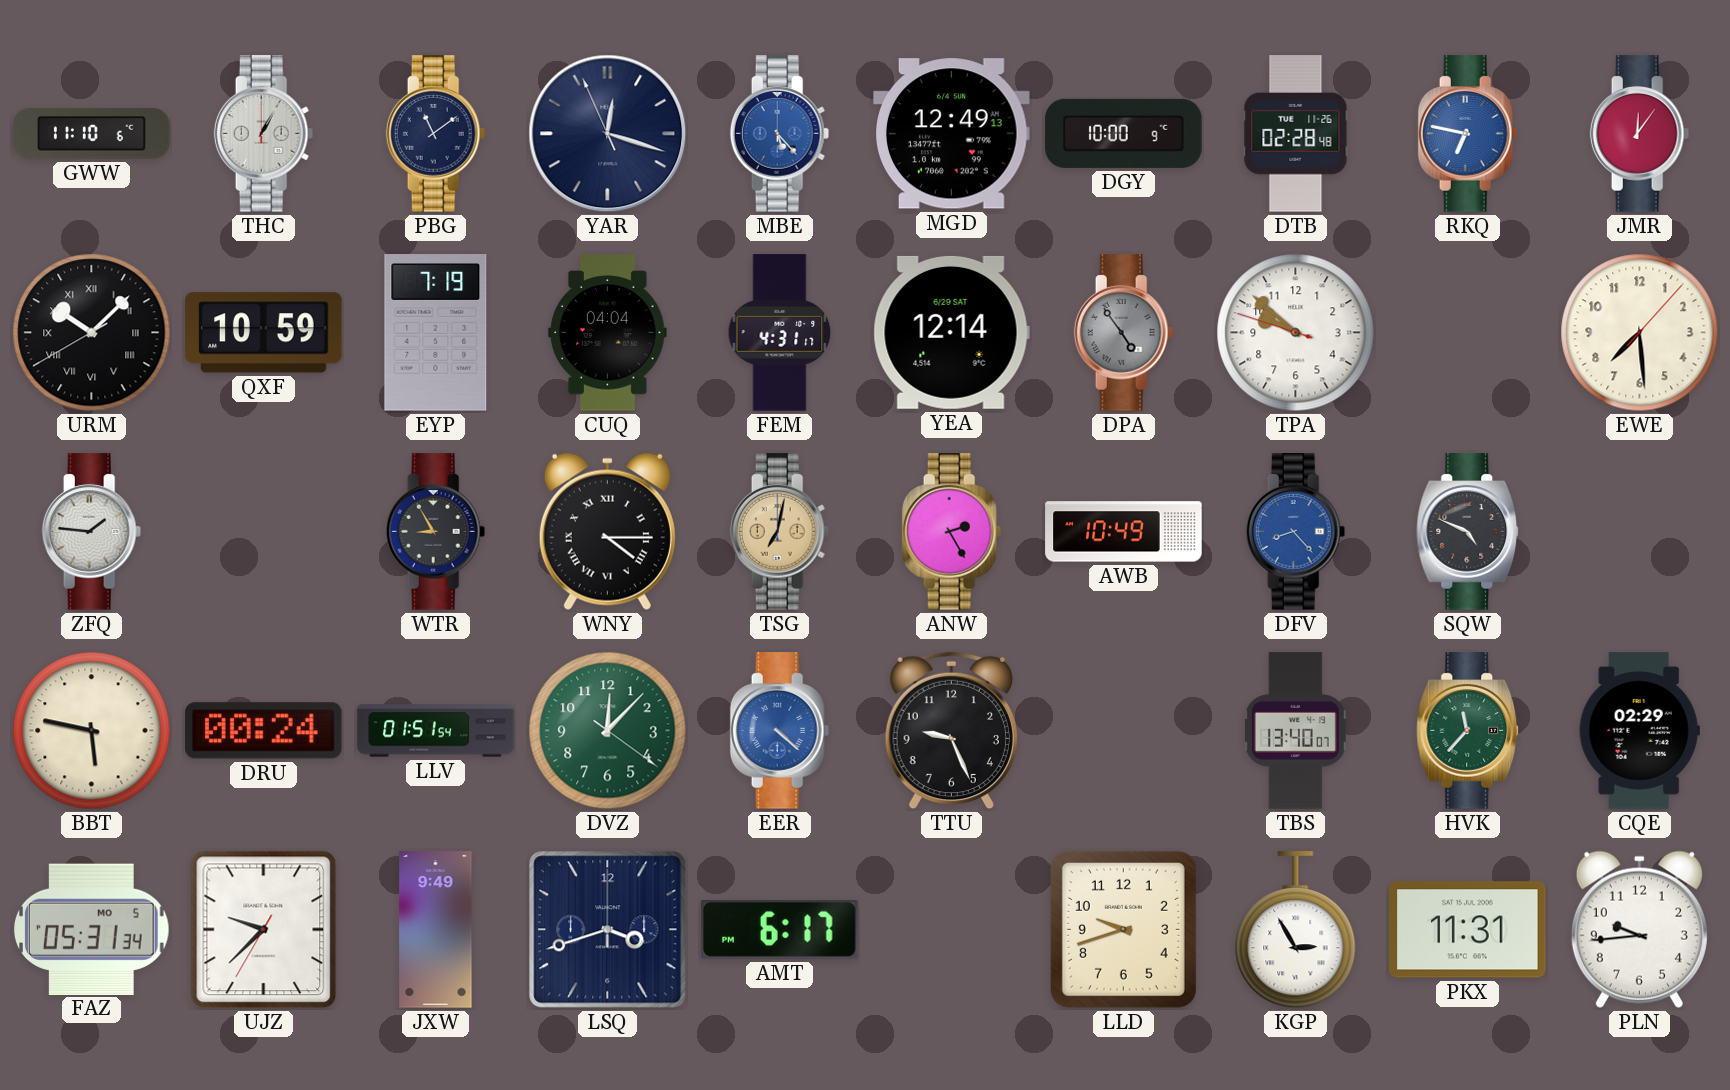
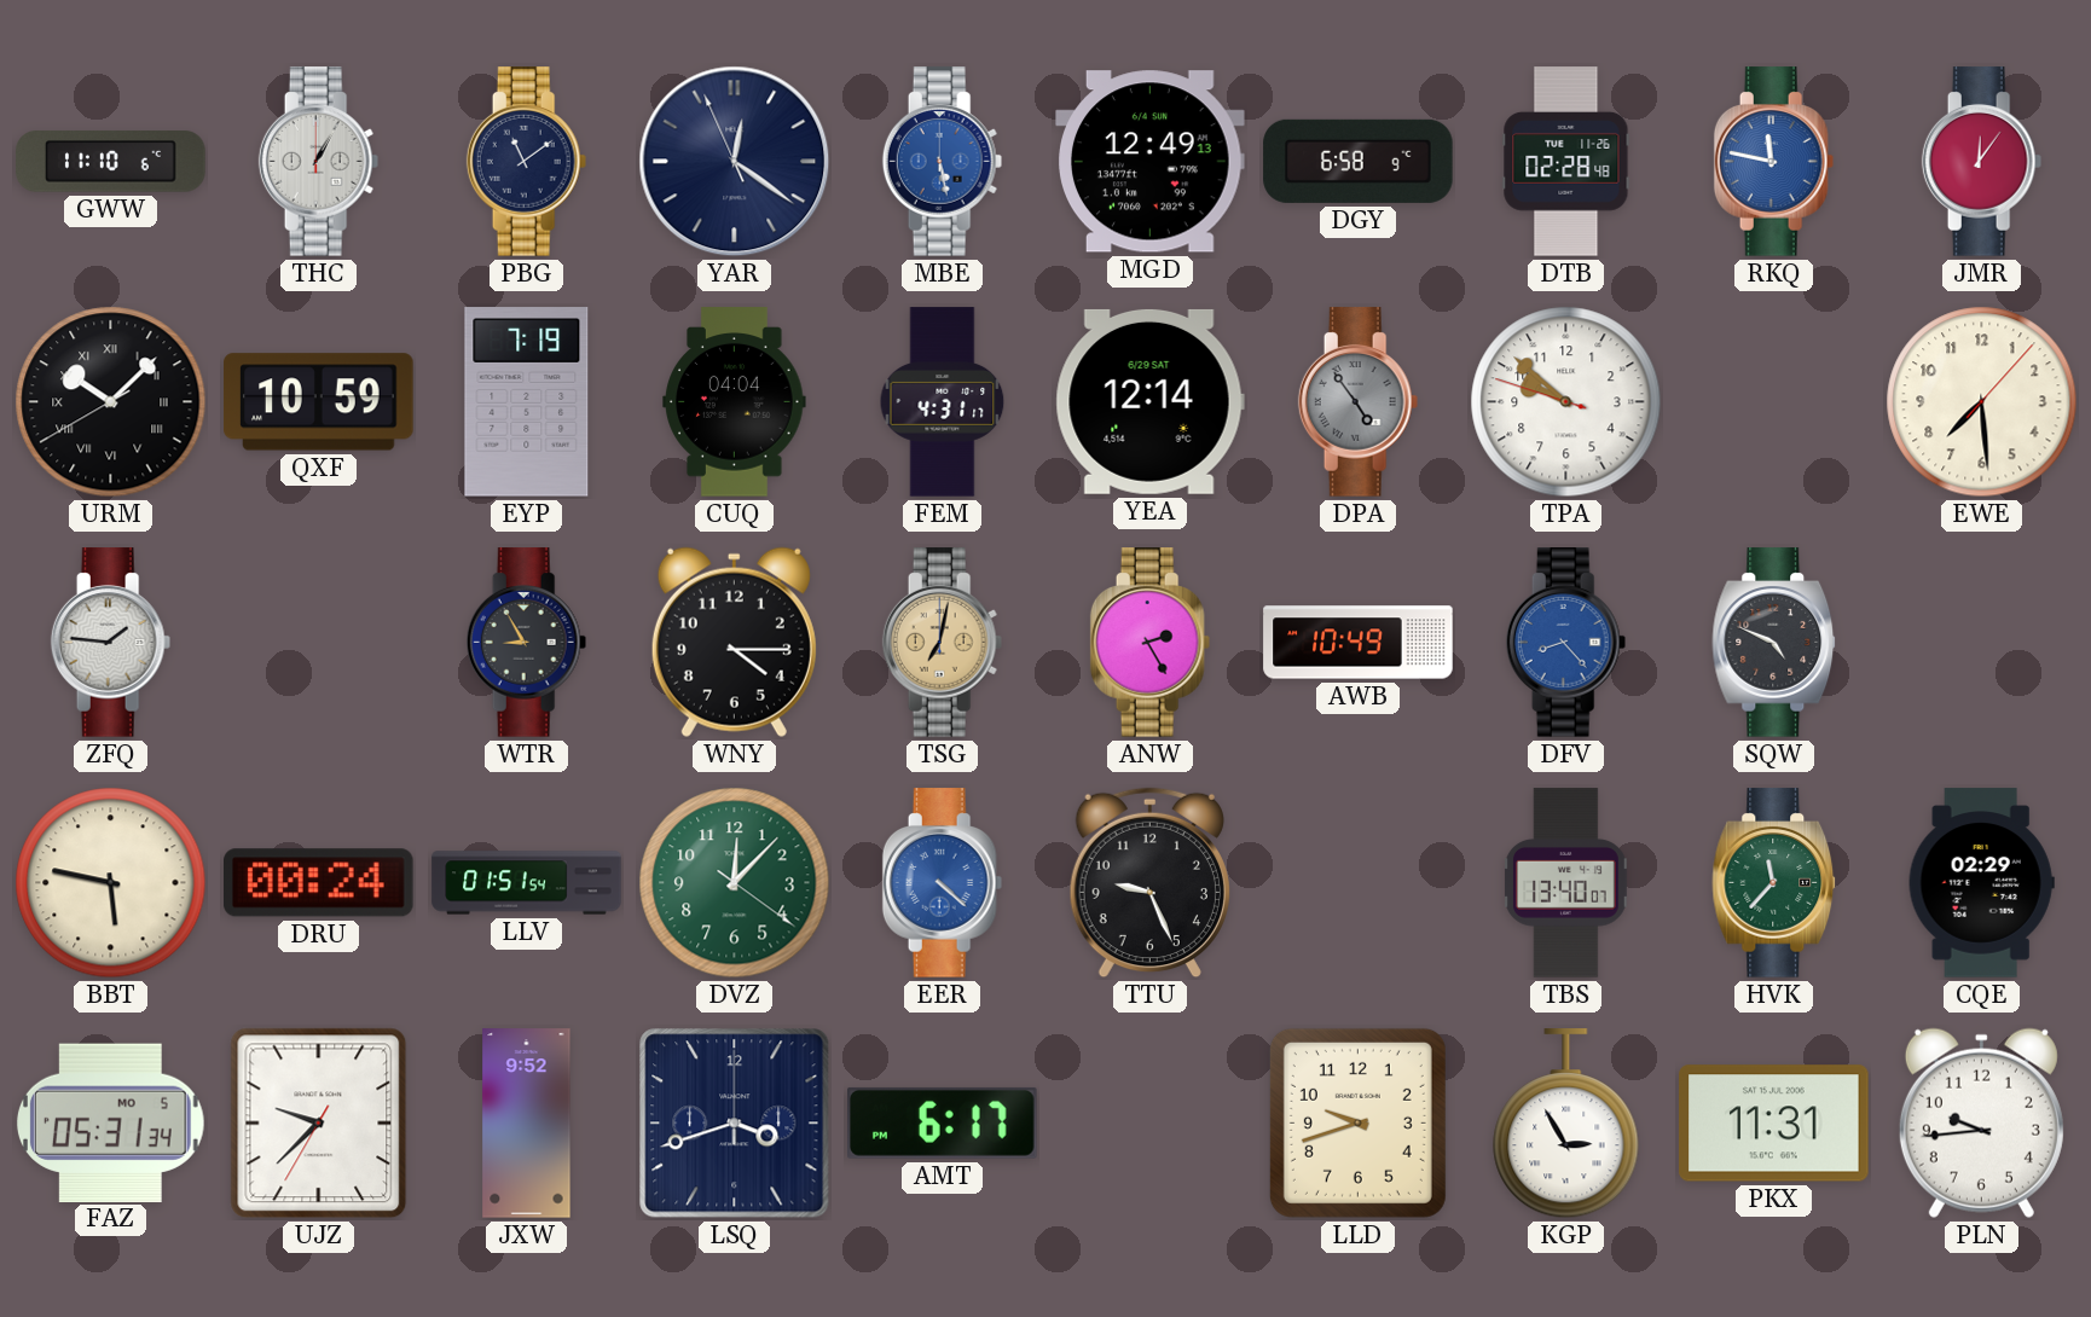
YAR: 12:17 -> 12:20
MBE: 5:23 -> 5:28
DGY: 10:00 -> 6:58
RKQ: 6:47 -> 11:47
WNY numerals: Roman -> Arabic
JXW: 9:49 -> 9:52
